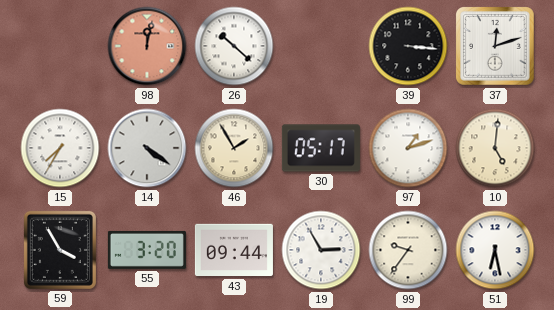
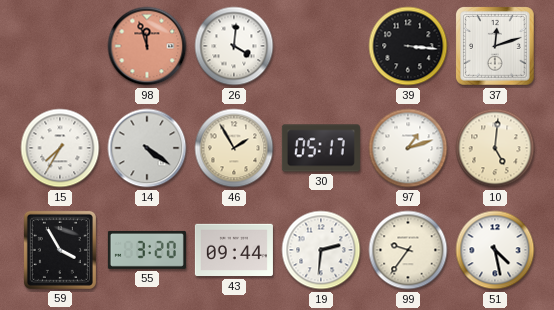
98: 12:02 -> 11:57
26: 10:22 -> 4:01
19: 2:55 -> 2:31
51: 6:28 -> 4:28
